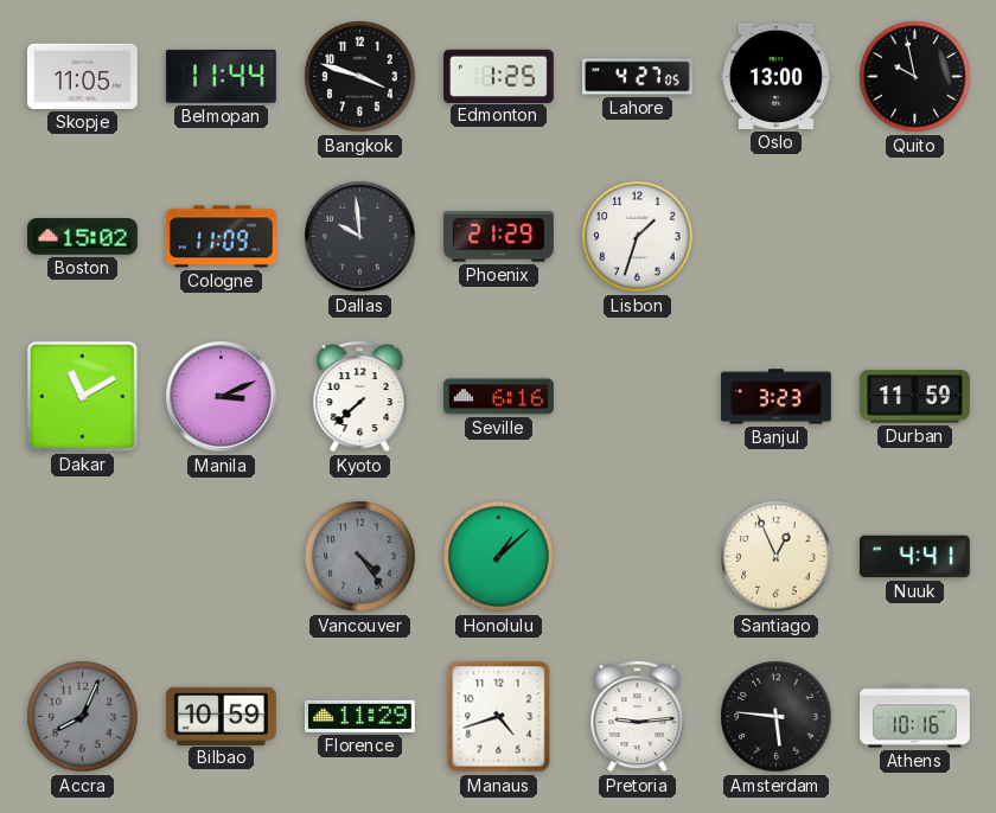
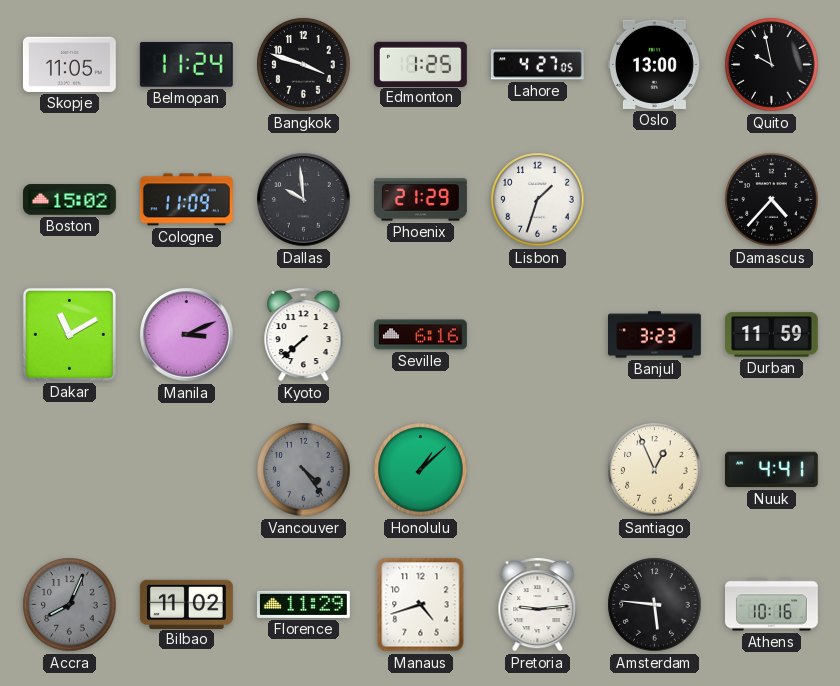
Belmopan: 11:44 -> 11:24
Damascus: none -> 4:37
Bilbao: 10:59 -> 11:02
